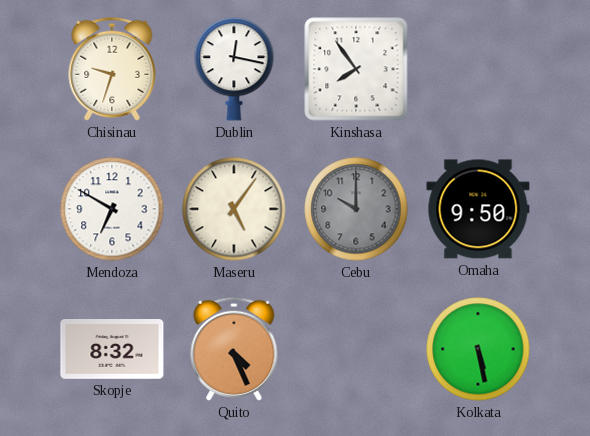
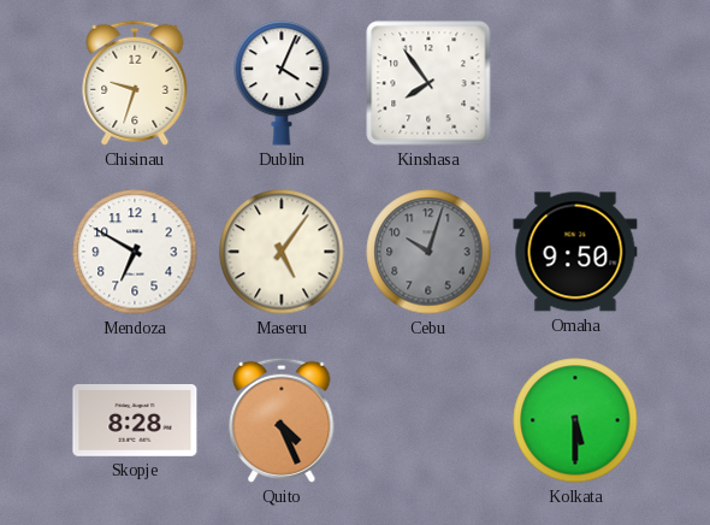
Dublin: 12:17 -> 4:04
Cebu: 10:00 -> 10:03
Skopje: 8:32 -> 8:28
Kolkata: 5:28 -> 5:30
